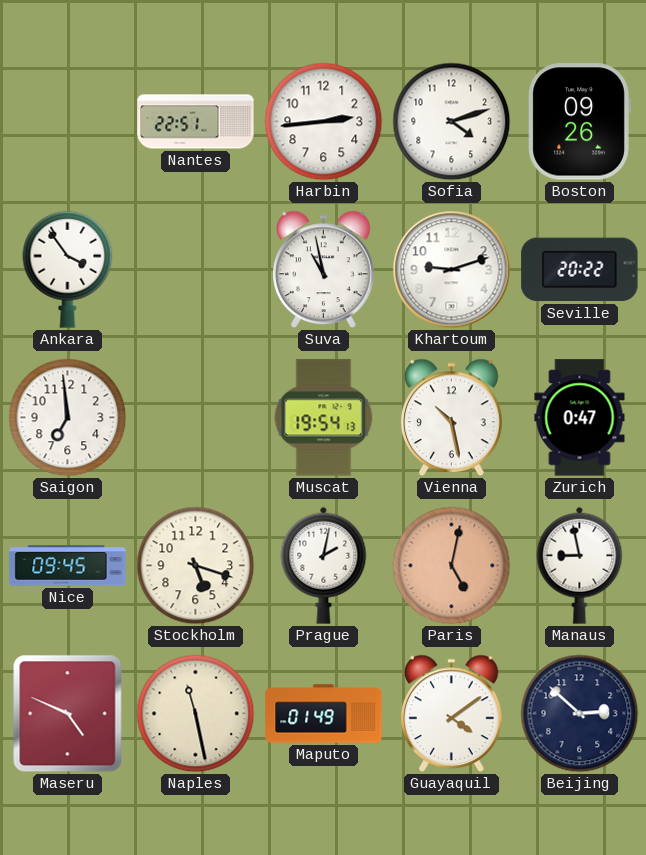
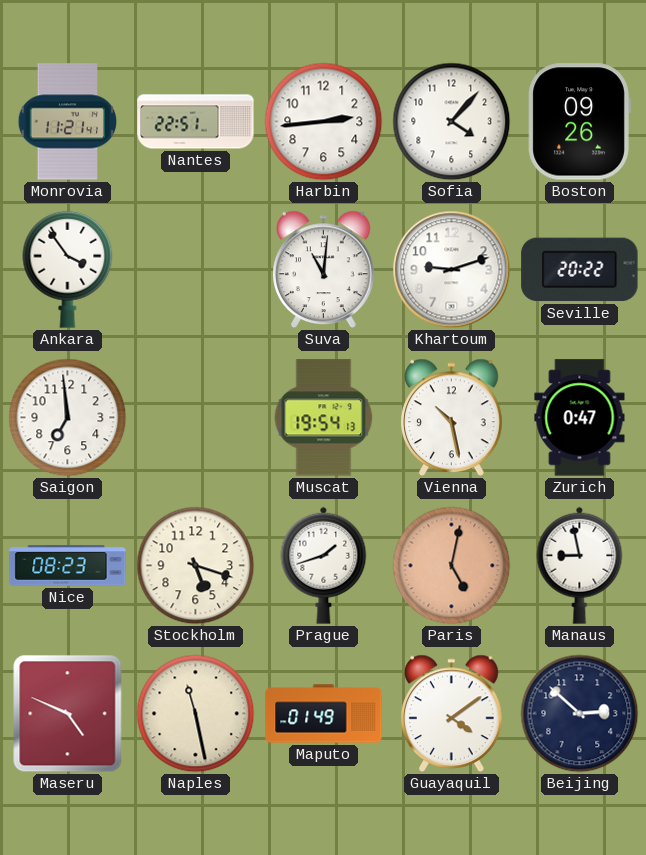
Monrovia: none -> 11:21
Sofia: 4:12 -> 4:07
Suva: 10:58 -> 11:01
Nice: 09:45 -> 08:23
Prague: 2:02 -> 1:42
